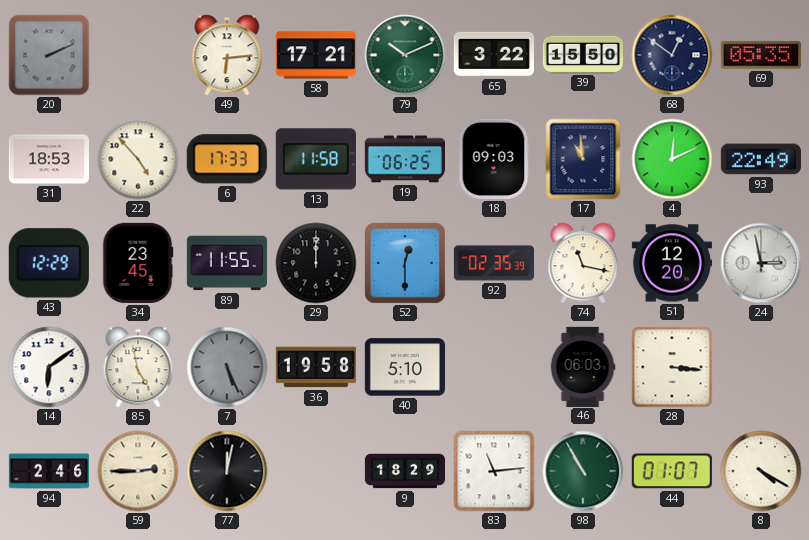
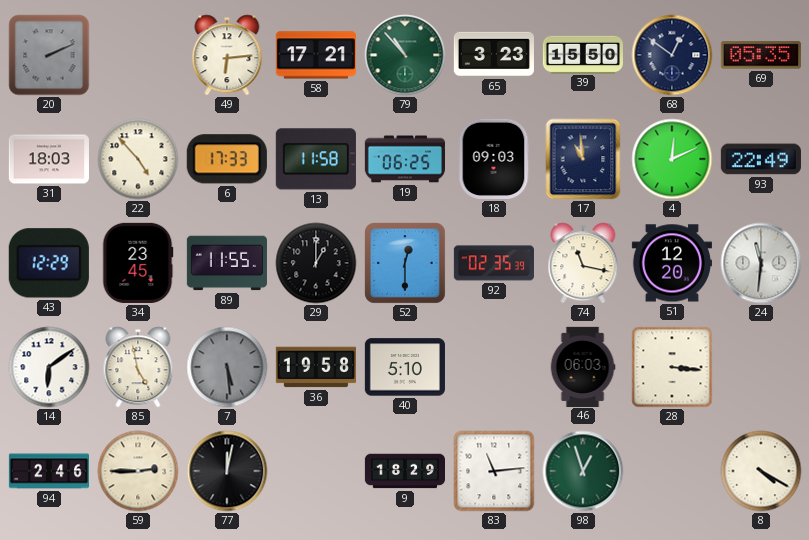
79: 10:11 -> 10:53
65: 3:22 -> 3:23
31: 18:53 -> 18:03
29: 12:00 -> 1:00
24: 2:58 -> 11:31
7: 5:26 -> 5:29
98: 10:55 -> 12:57
44: 01:07 -> none
